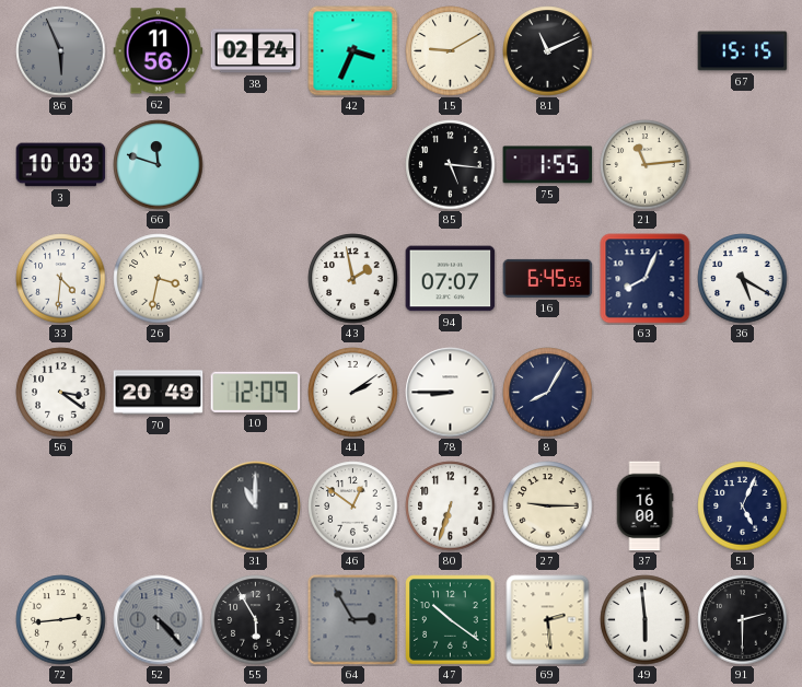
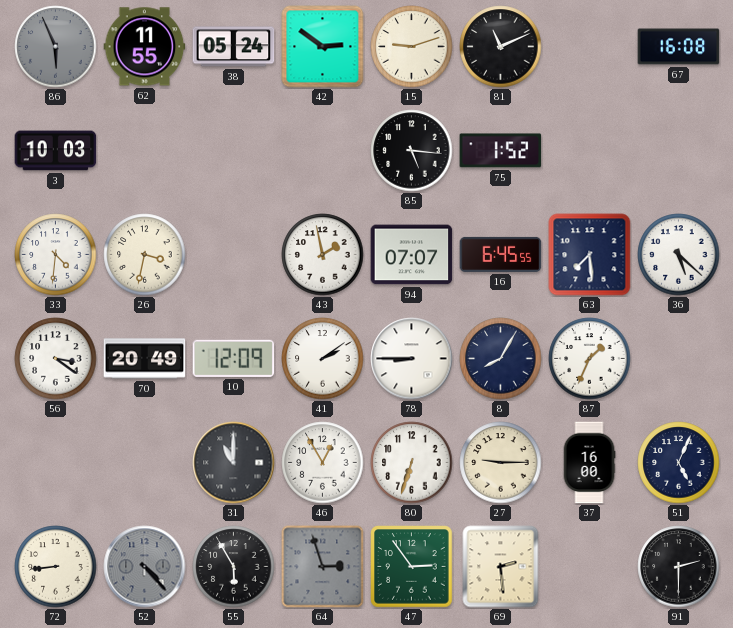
62: 11:56 -> 11:55
38: 02:24 -> 05:24
42: 3:34 -> 2:51
15: 9:10 -> 9:12
67: 15:15 -> 16:08
66: 11:48 -> none
75: 1:55 -> 1:52
21: 11:14 -> none
63: 8:04 -> 7:29
36: 5:20 -> 5:22
87: none -> 1:34
46: 12:51 -> 12:55
72: 2:44 -> 8:44
64: 2:55 -> 2:57
47: 10:21 -> 2:54
49: 5:59 -> none
